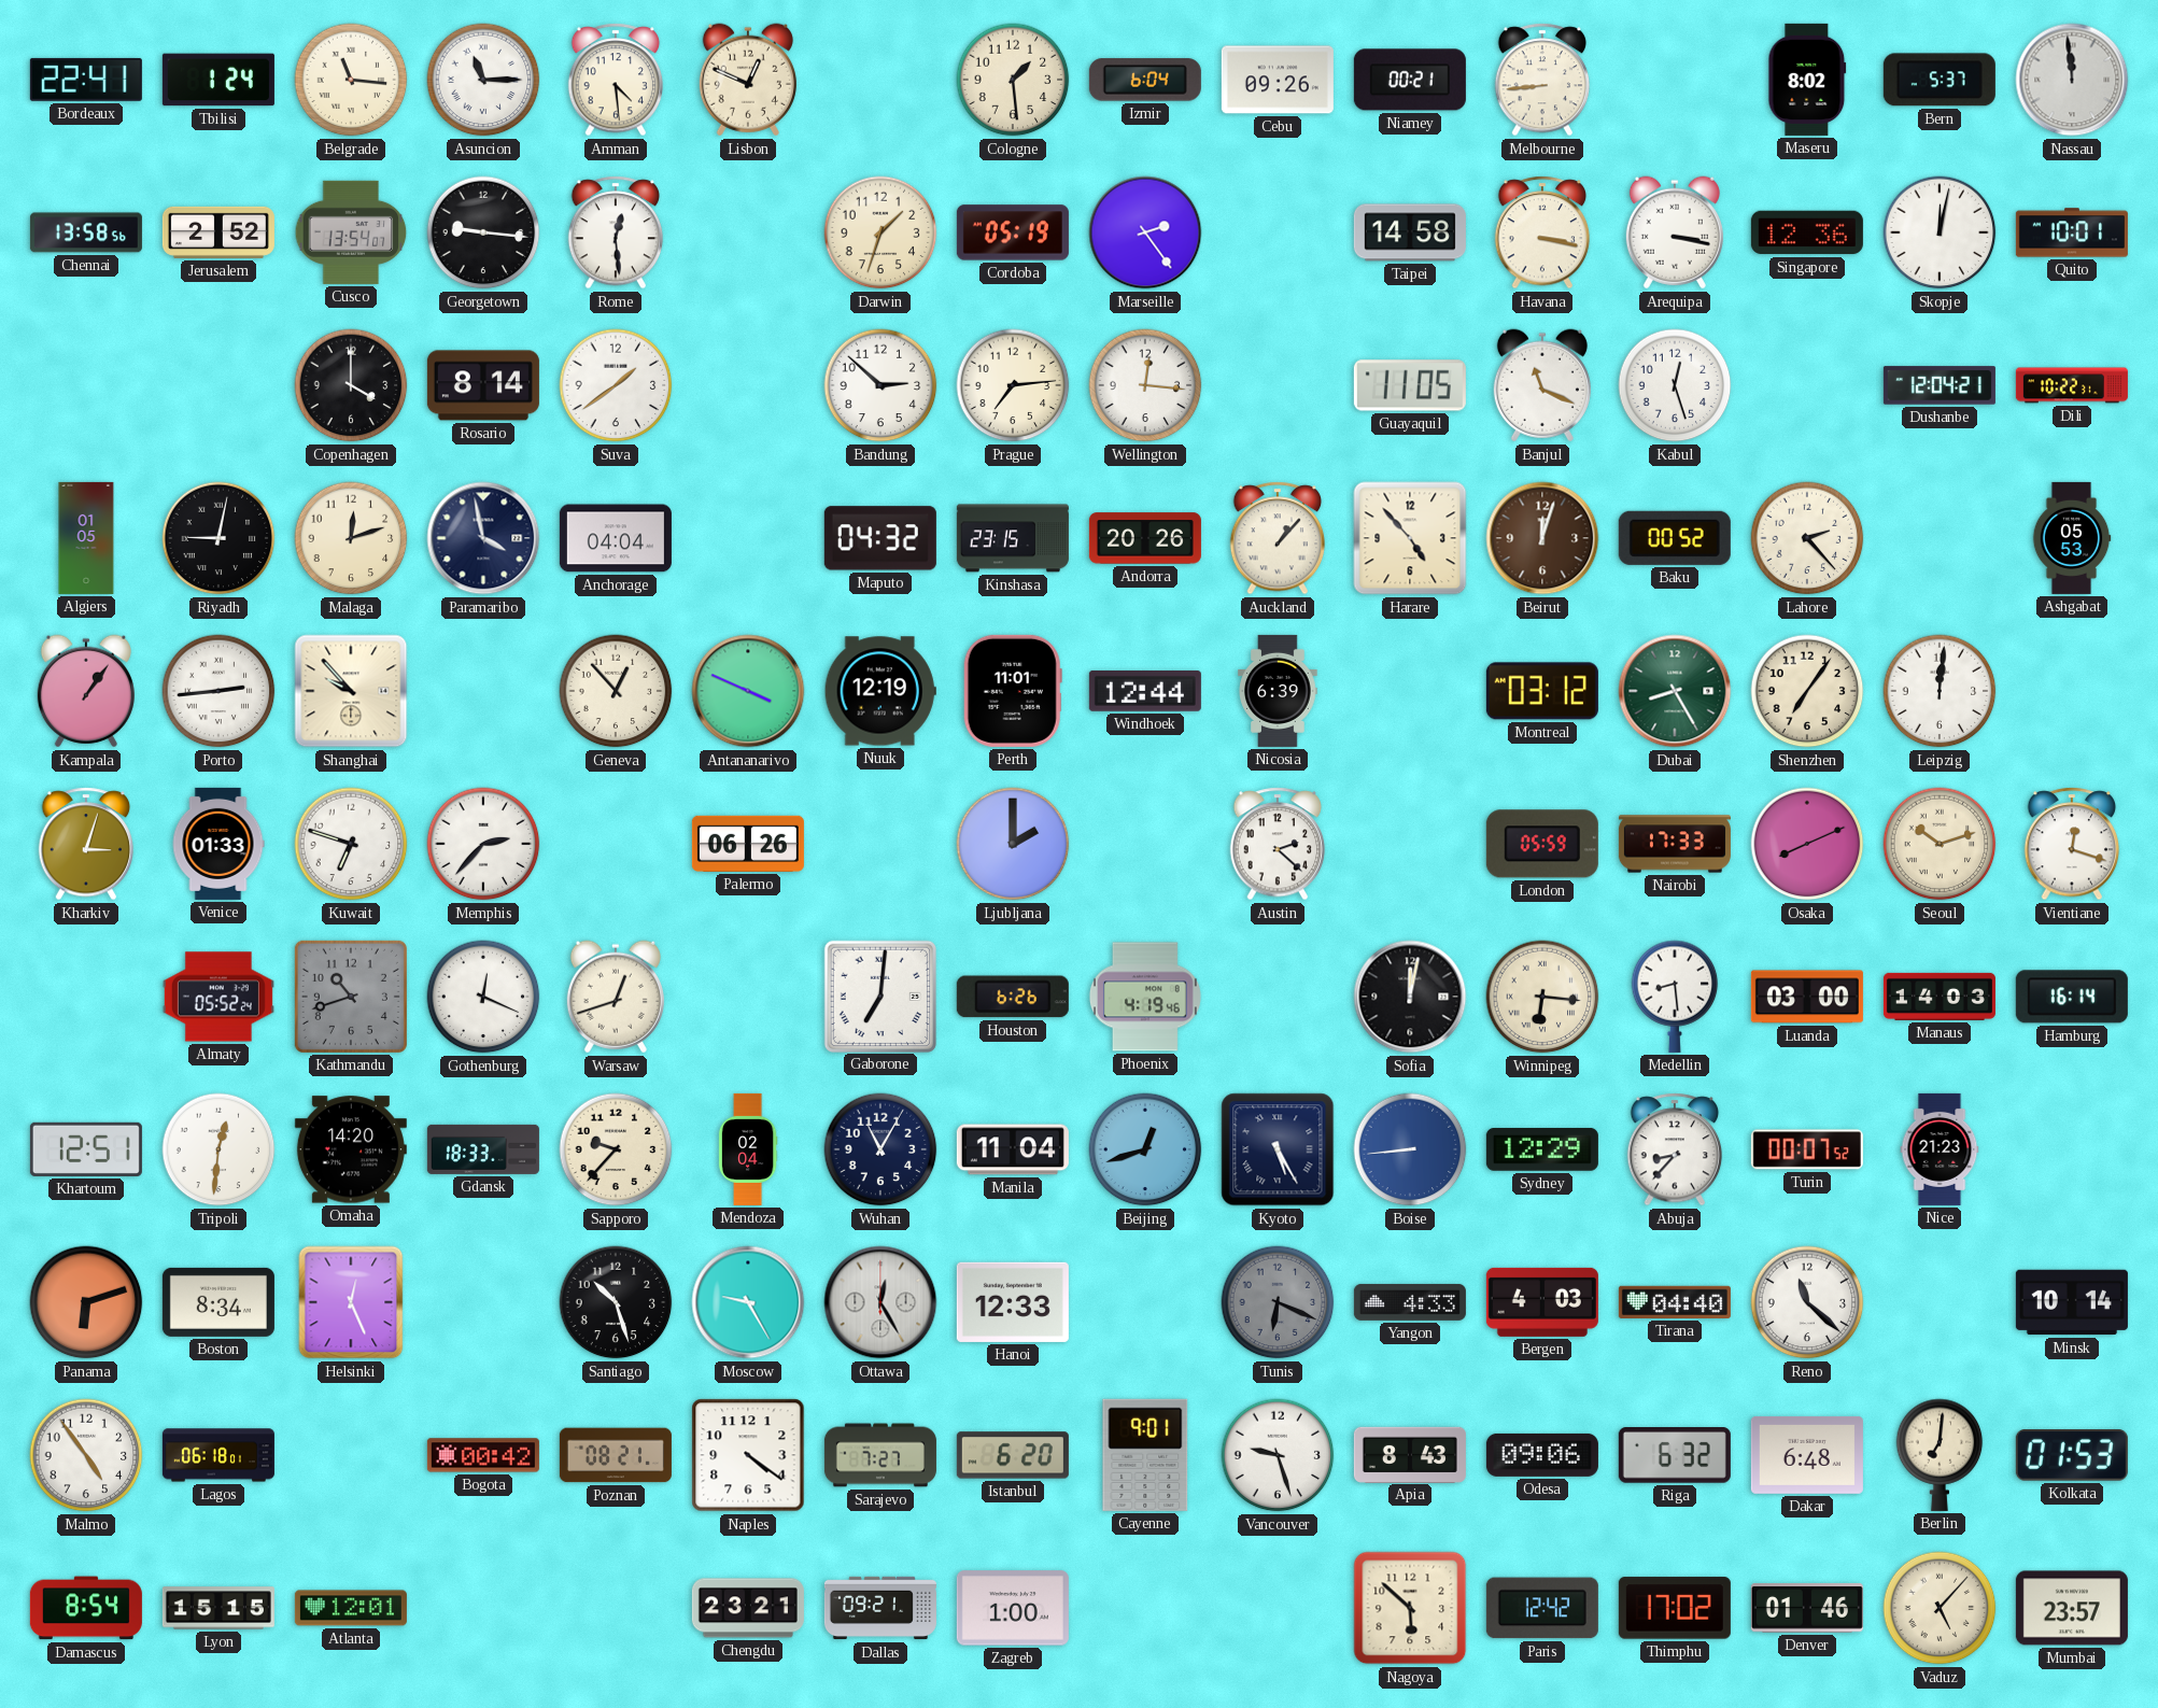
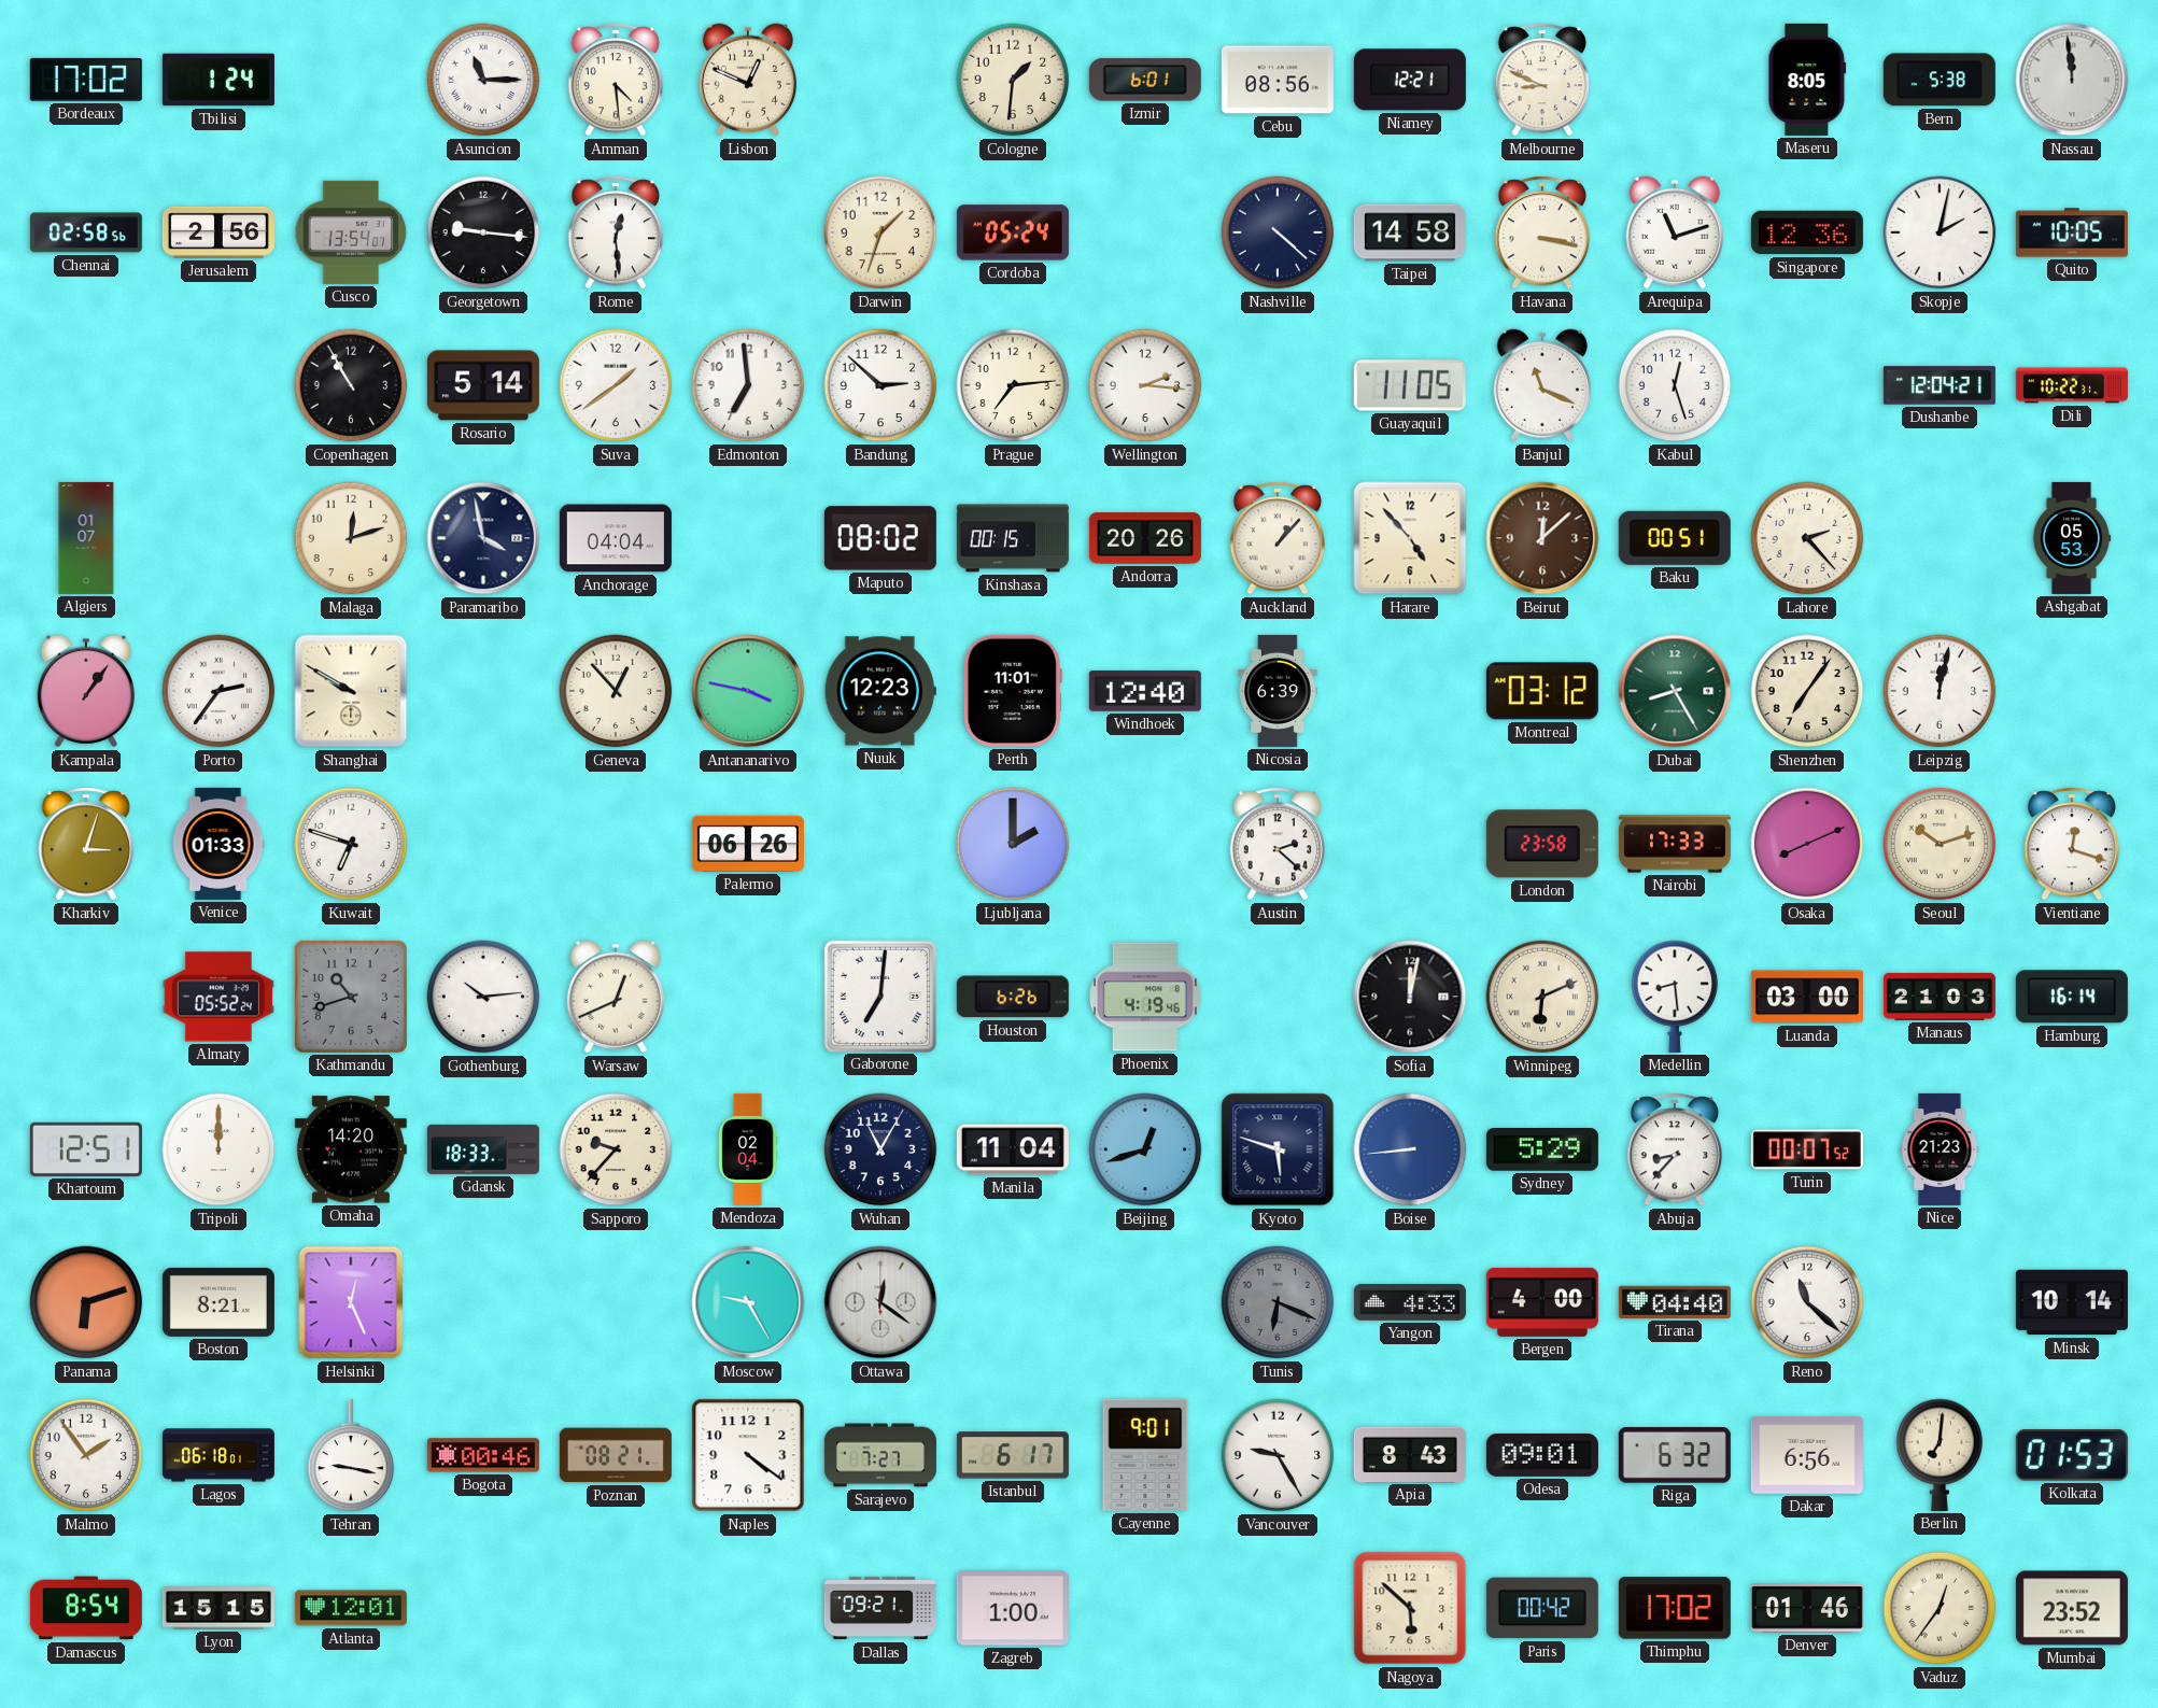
Bordeaux: 22:41 -> 17:02
Belgrade: 11:16 -> none
Cologne: 1:29 -> 1:31
Izmir: 6:04 -> 6:01
Cebu: 09:26 -> 08:56
Niamey: 00:21 -> 12:21
Melbourne: 8:44 -> 8:49
Maseru: 8:02 -> 8:05
Bern: 5:37 -> 5:38
Chennai: 13:58 -> 02:58
Jerusalem: 2:52 -> 2:56
Cordoba: 05:19 -> 05:24
Marseille: 2:24 -> none
Nashville: none -> 4:22
Arequipa: 3:17 -> 11:12
Skopje: 12:02 -> 2:02
Quito: 10:01 -> 10:05
Copenhagen: 4:00 -> 10:55
Rosario: 8:14 -> 5:14
Edmonton: none -> 6:59
Wellington: 12:16 -> 2:16
Algiers: 01:05 -> 01:07
Riyadh: 9:02 -> none
Maputo: 04:32 -> 08:02
Kinshasa: 23:15 -> 00:15
Beirut: 12:03 -> 12:08
Baku: 00:52 -> 00:51
Porto: 2:44 -> 2:36
Shanghai: 9:53 -> 9:50
Antananarivo: 3:49 -> 3:47
Nuuk: 12:19 -> 12:23
Windhoek: 12:44 -> 12:40
Leipzig: 12:01 -> 12:02
Memphis: 2:37 -> none
London: 05:59 -> 23:58
Gothenburg: 12:19 -> 10:14
Warsaw: 12:42 -> 12:41
Winnipeg: 6:16 -> 6:11
Manaus: 14:03 -> 21:03
Tripoli: 12:31 -> 12:00
Kyoto: 5:25 -> 5:48
Sydney: 12:29 -> 5:29
Boston: 8:34 -> 8:21
Santiago: 10:27 -> none
Ottawa: 12:25 -> 12:21
Hanoi: 12:33 -> none
Bergen: 4:03 -> 4:00
Malmo: 4:54 -> 1:54
Tehran: none -> 9:17
Bogota: 00:42 -> 00:46
Istanbul: 6:20 -> 6:17
Vancouver: 9:27 -> 9:25
Odesa: 09:06 -> 09:01
Dakar: 6:48 -> 6:56
Chengdu: 23:21 -> none
Paris: 12:42 -> 00:42
Vaduz: 5:07 -> 12:36
Mumbai: 23:57 -> 23:52
